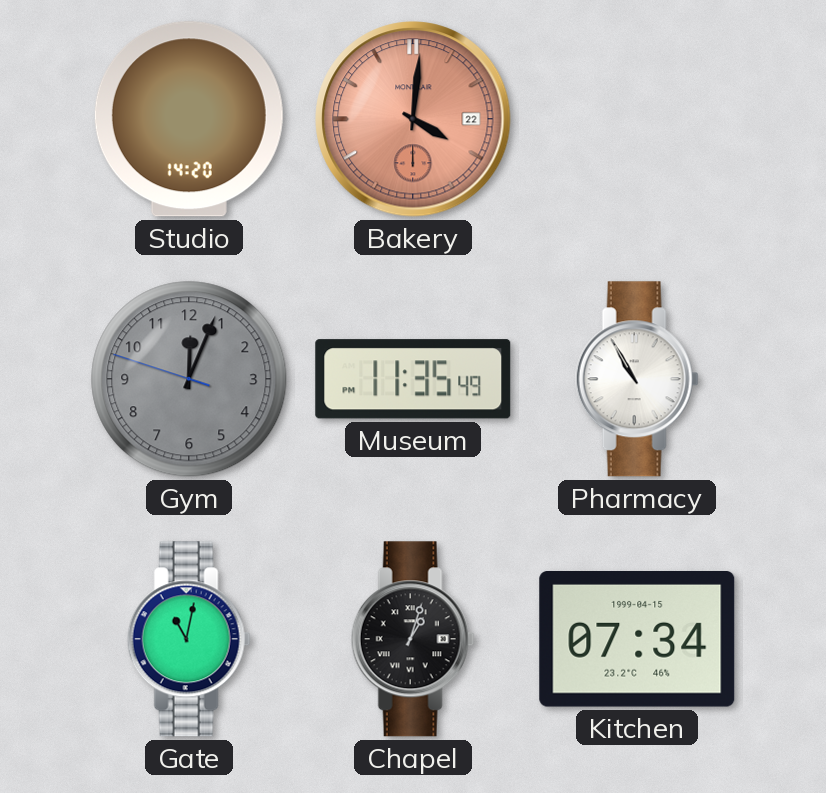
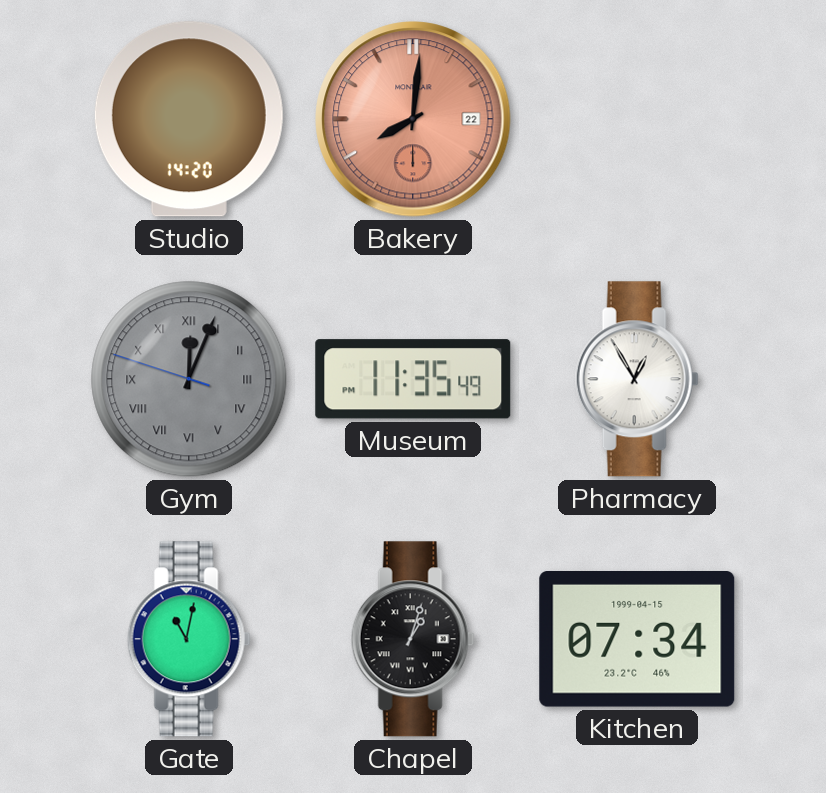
Bakery: 4:01 -> 8:01
Gym numerals: Arabic -> Roman
Pharmacy: 10:55 -> 12:55
